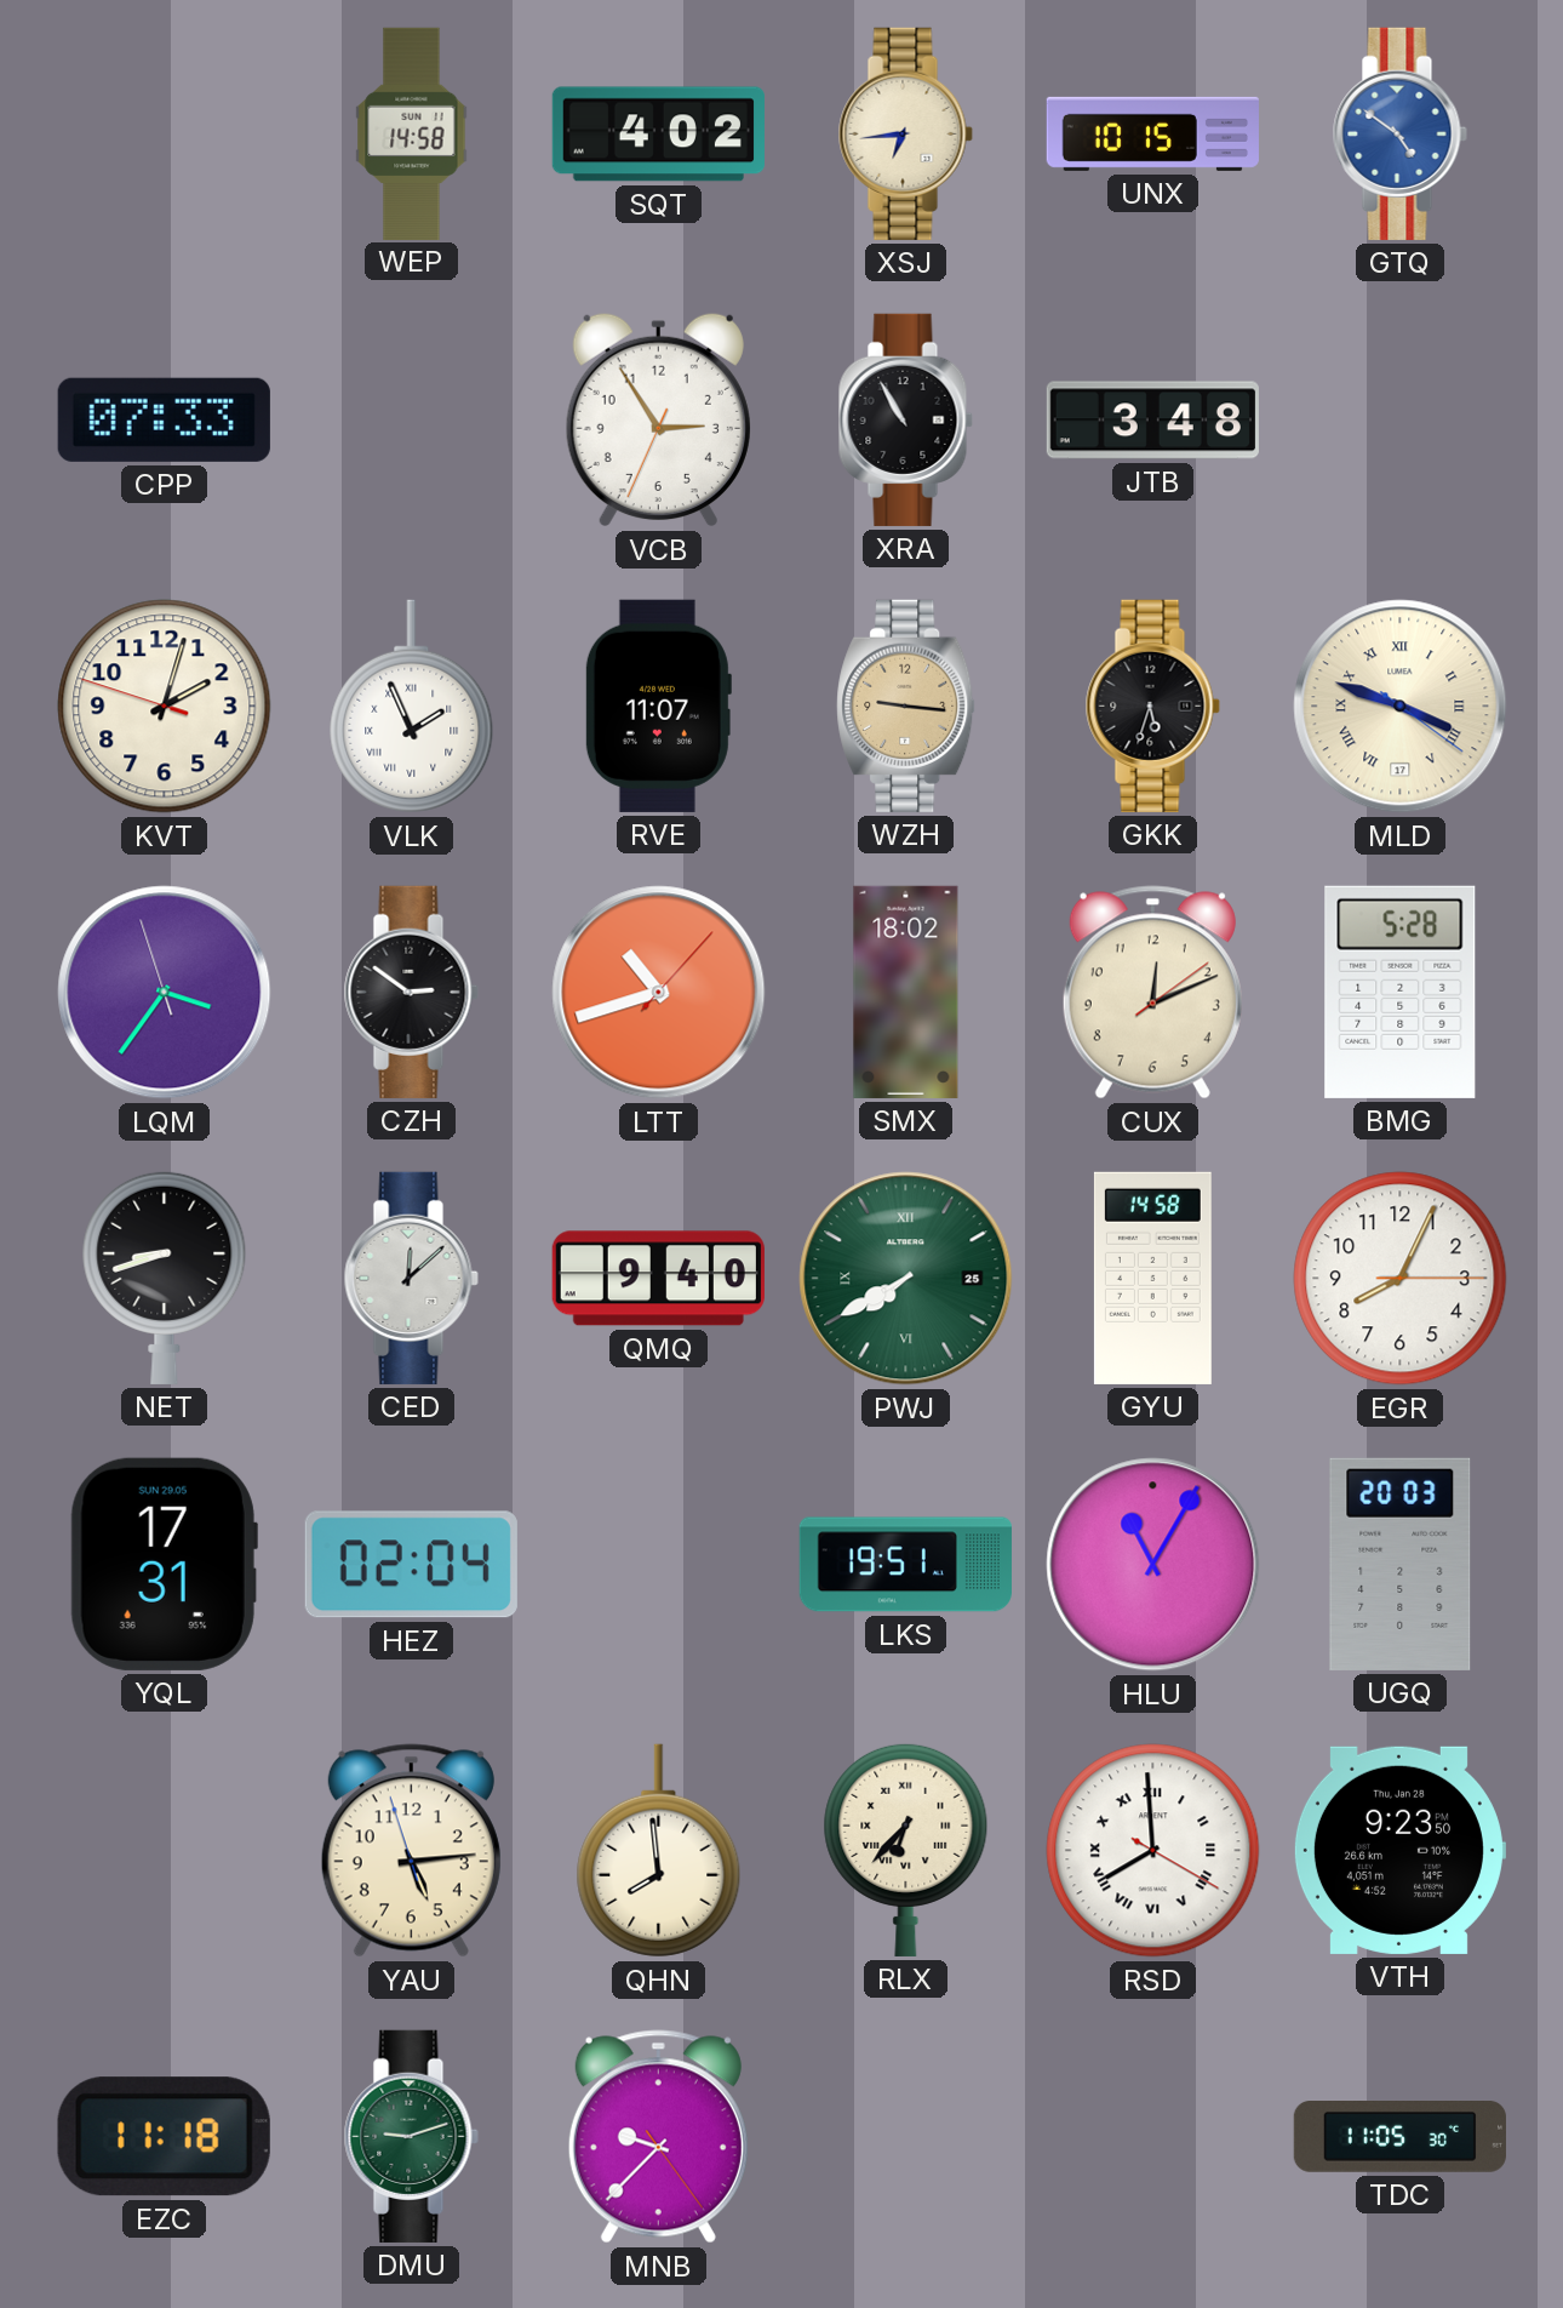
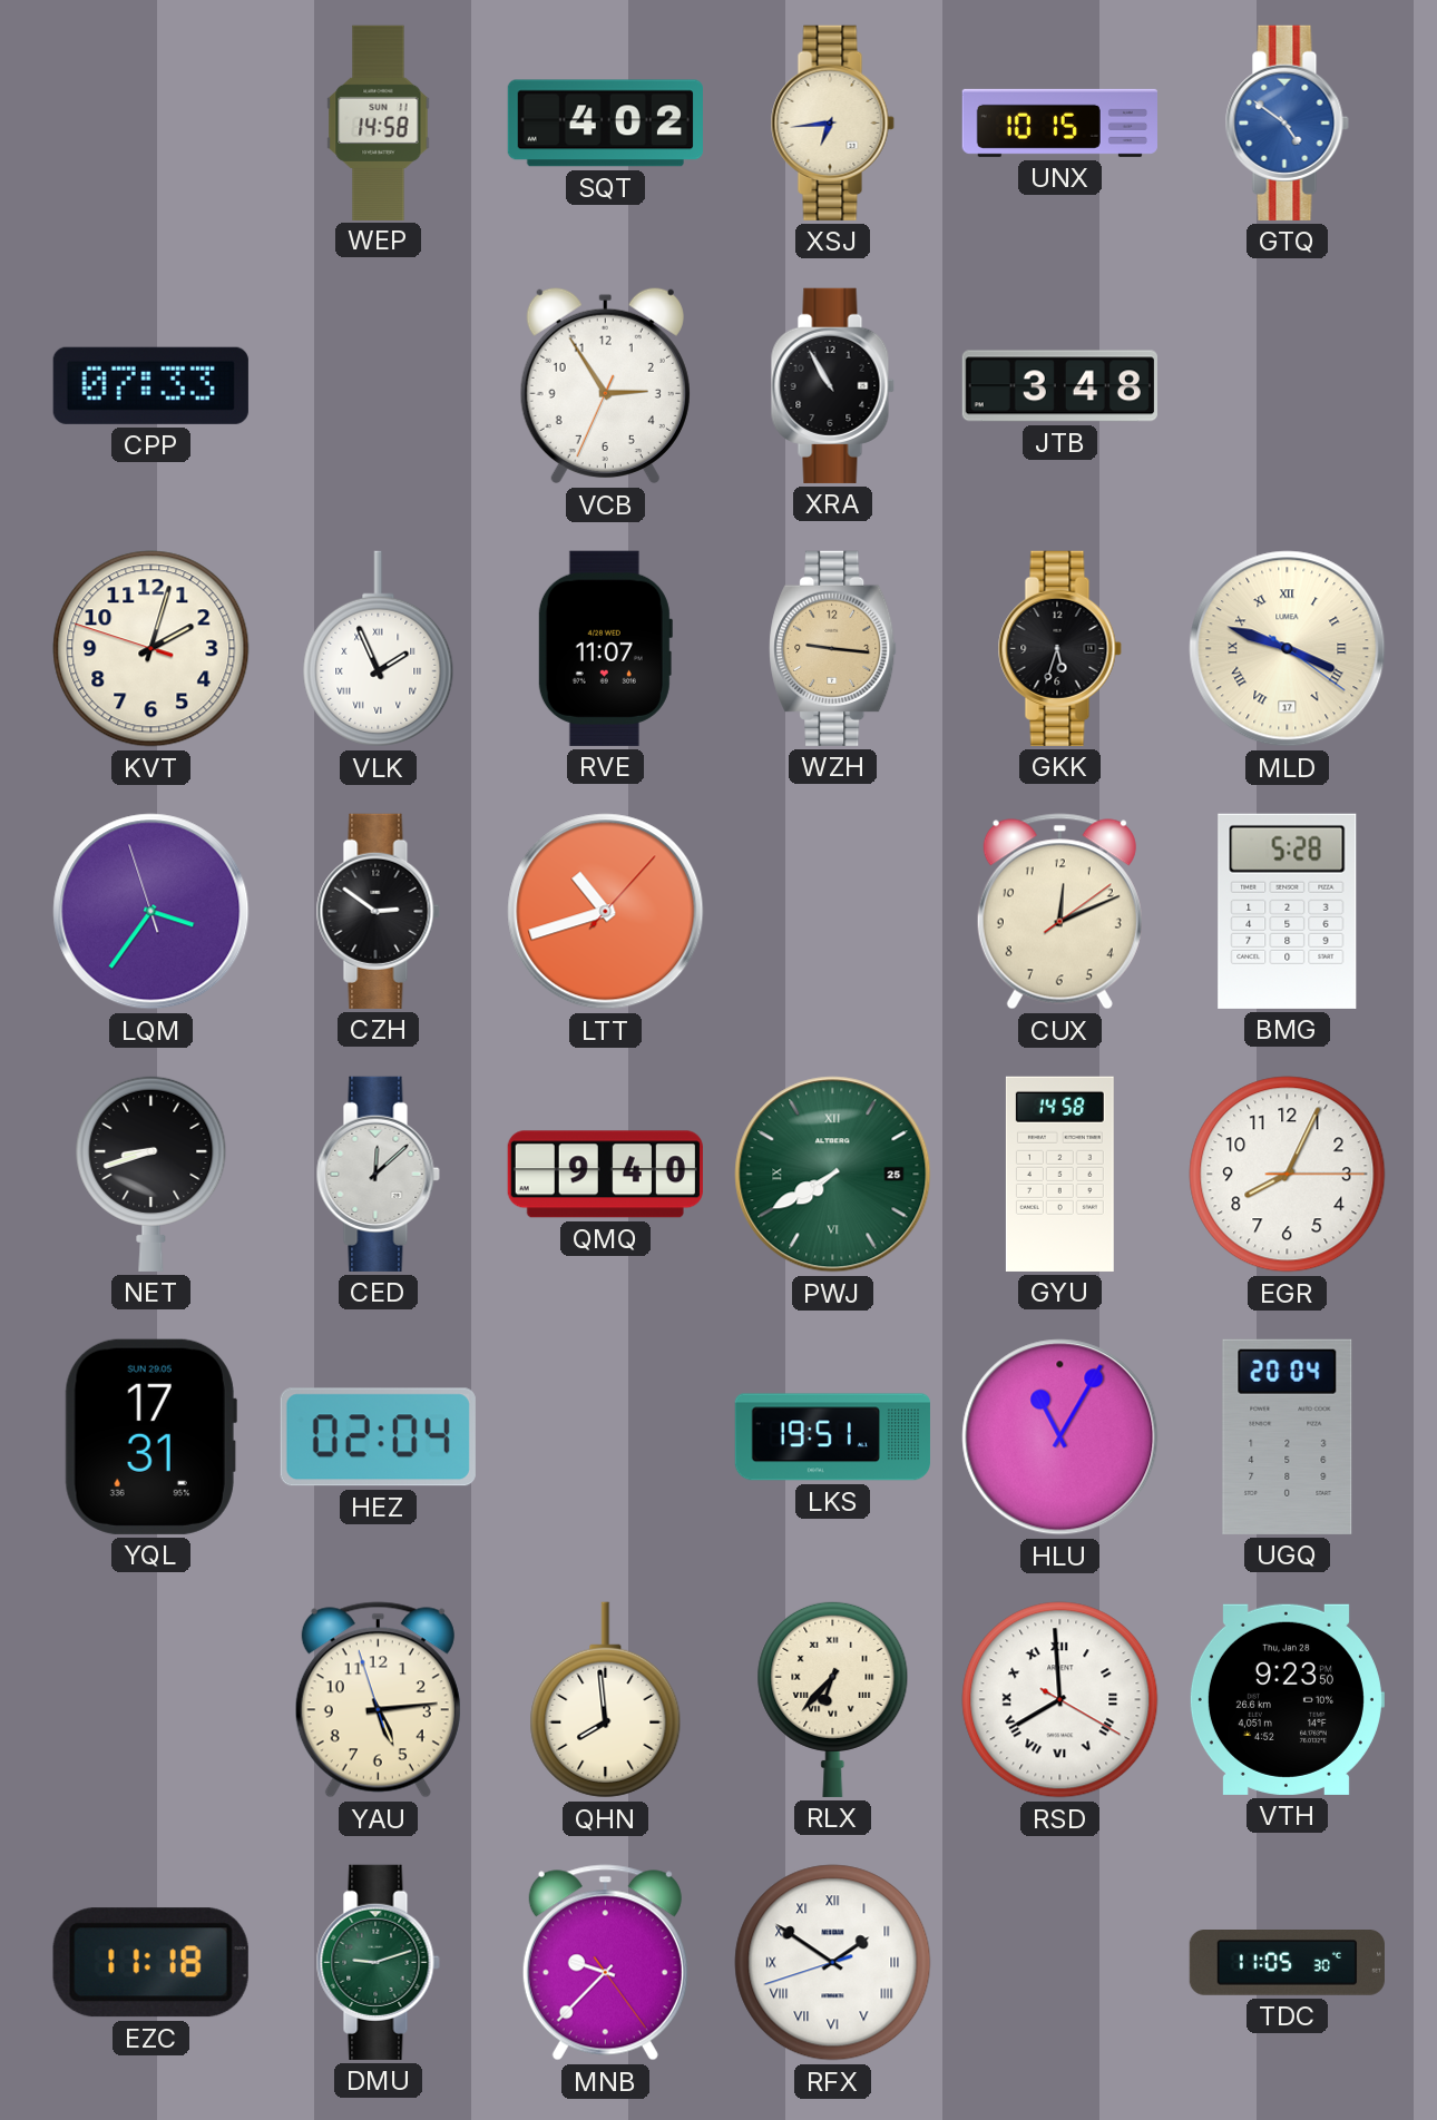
SMX: 18:02 -> none
UGQ: 20:03 -> 20:04
RFX: none -> 1:50
